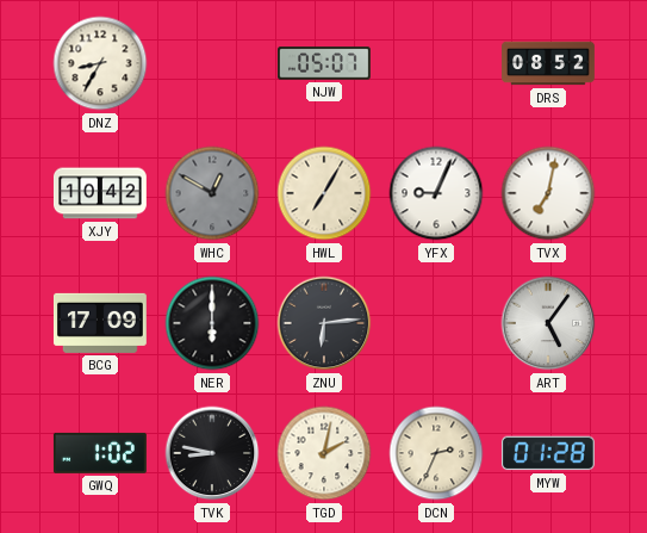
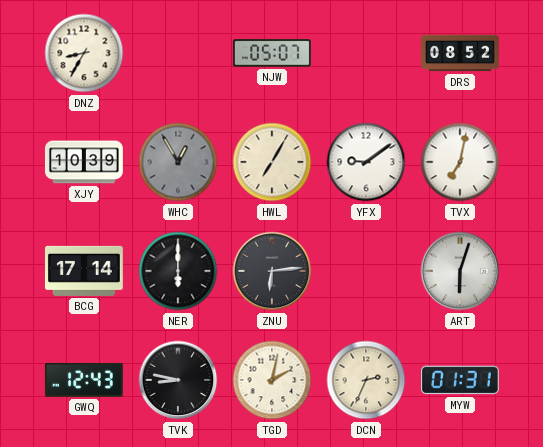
XJY: 10:42 -> 10:39
WHC: 12:50 -> 12:55
YFX: 9:04 -> 9:09
BCG: 17:09 -> 17:14
ART: 5:06 -> 6:03
GWQ: 1:02 -> 12:43
MYW: 01:28 -> 01:31
